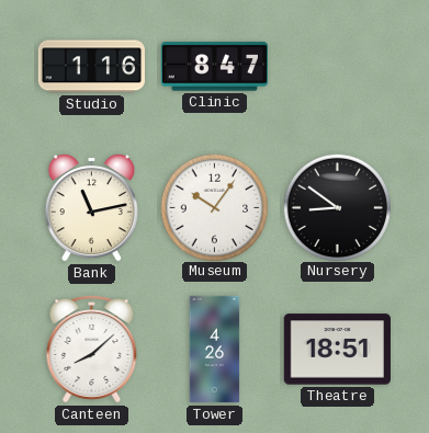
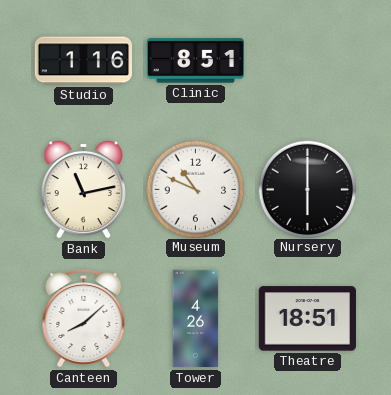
Clinic: 8:47 -> 8:51
Museum: 10:06 -> 10:49
Nursery: 8:51 -> 6:00
